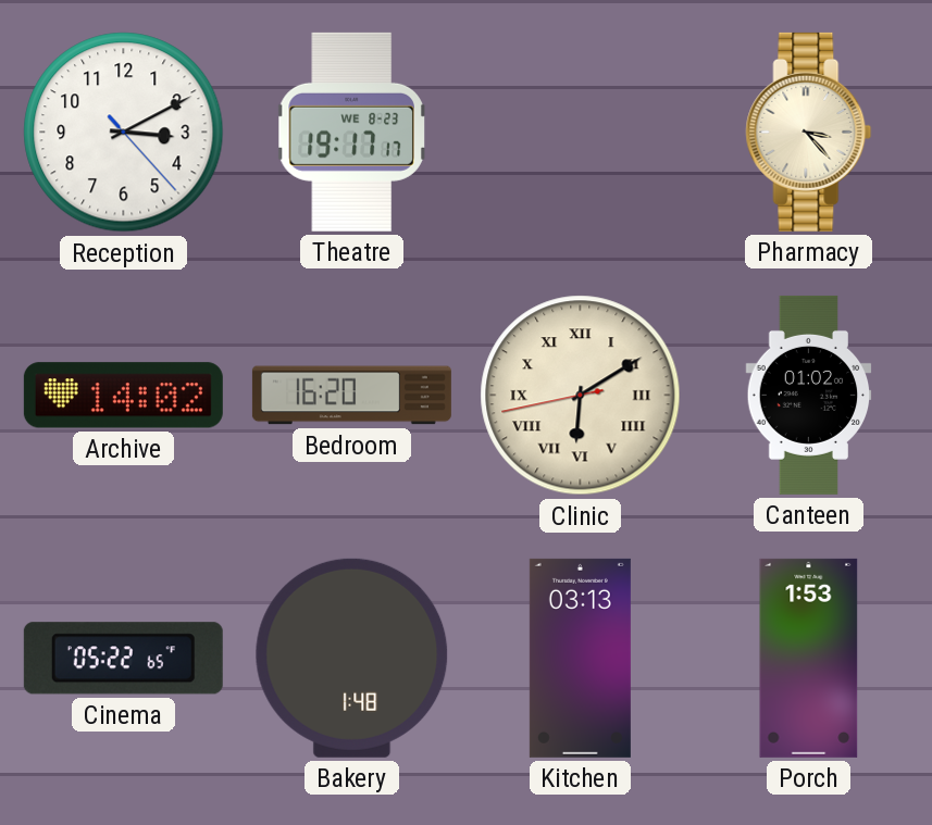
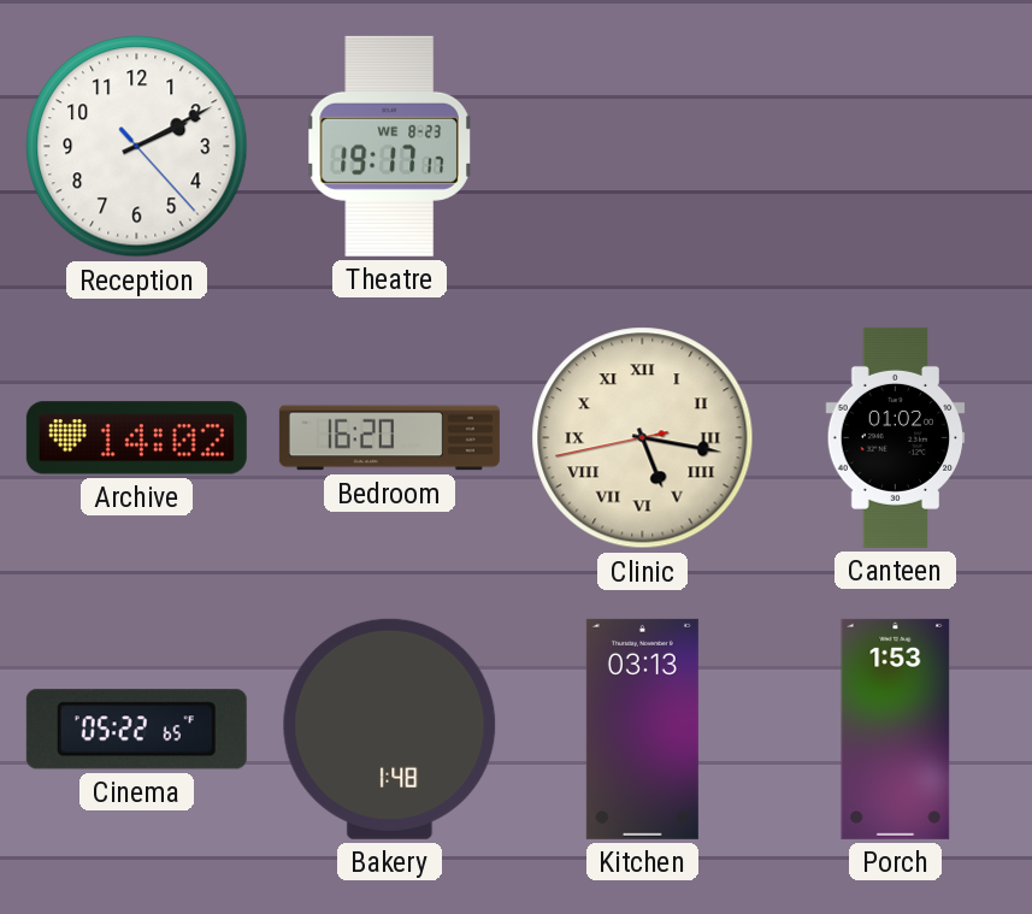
Reception: 3:10 -> 2:10
Pharmacy: 3:23 -> none
Clinic: 6:09 -> 5:16
